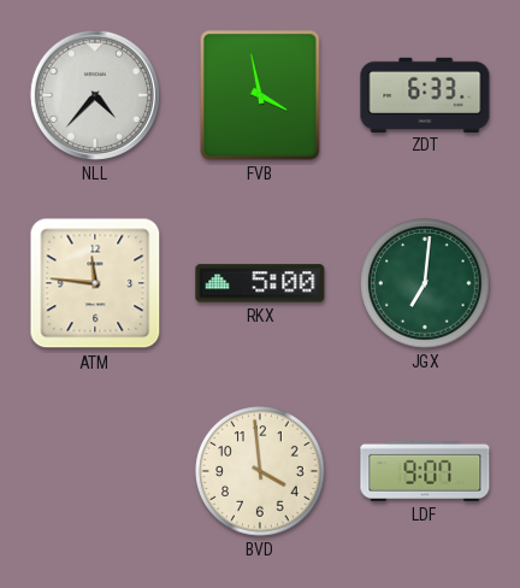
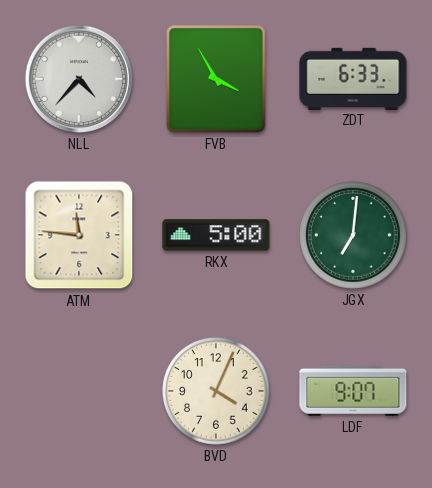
FVB: 3:58 -> 3:55
BVD: 3:59 -> 4:04
